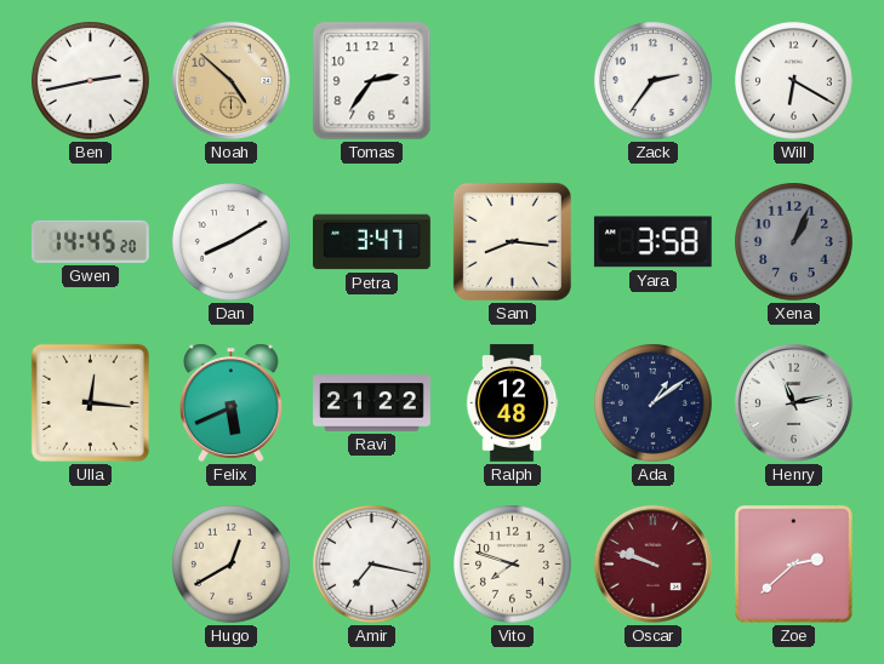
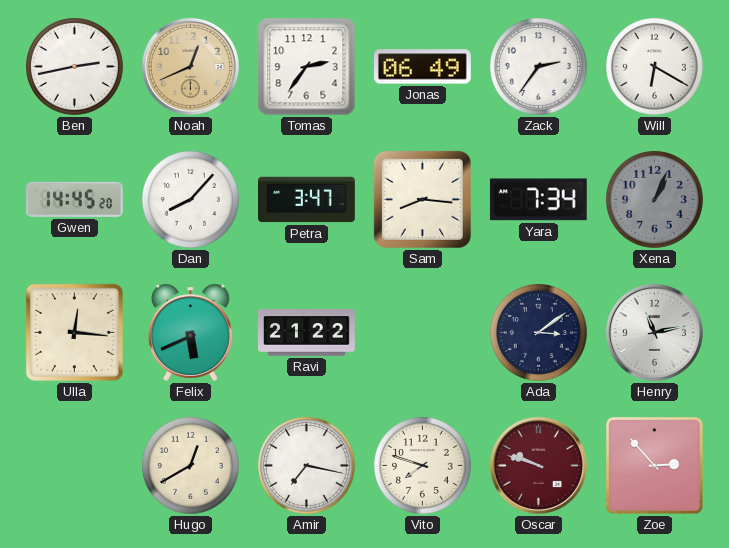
Noah: 4:52 -> 12:41
Jonas: none -> 06:49
Dan: 8:10 -> 8:07
Yara: 3:58 -> 7:34
Ralph: 12:48 -> none
Ada: 1:09 -> 3:09
Zoe: 2:38 -> 2:53
